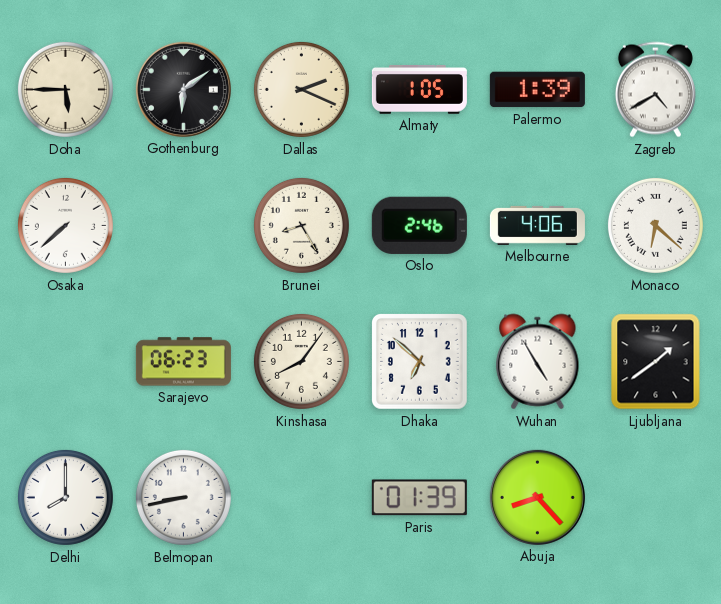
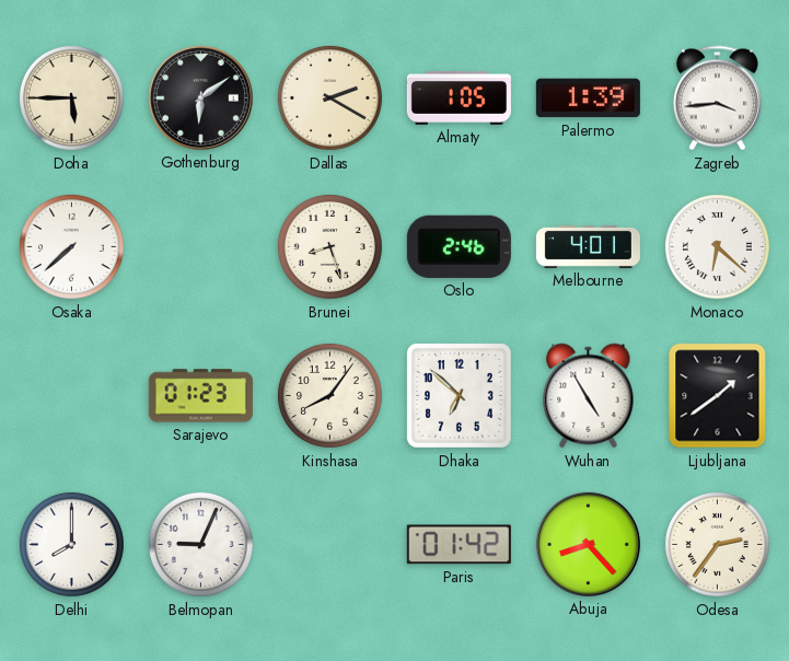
Dallas: 2:19 -> 2:20
Zagreb: 4:40 -> 3:44
Brunei: 8:25 -> 8:27
Melbourne: 4:06 -> 4:01
Sarajevo: 06:23 -> 01:23
Belmopan: 8:43 -> 9:04
Paris: 01:39 -> 01:42
Odesa: none -> 2:36
